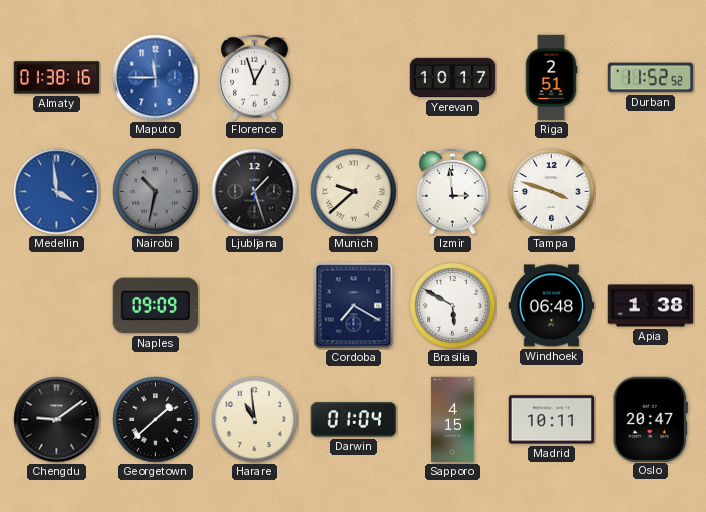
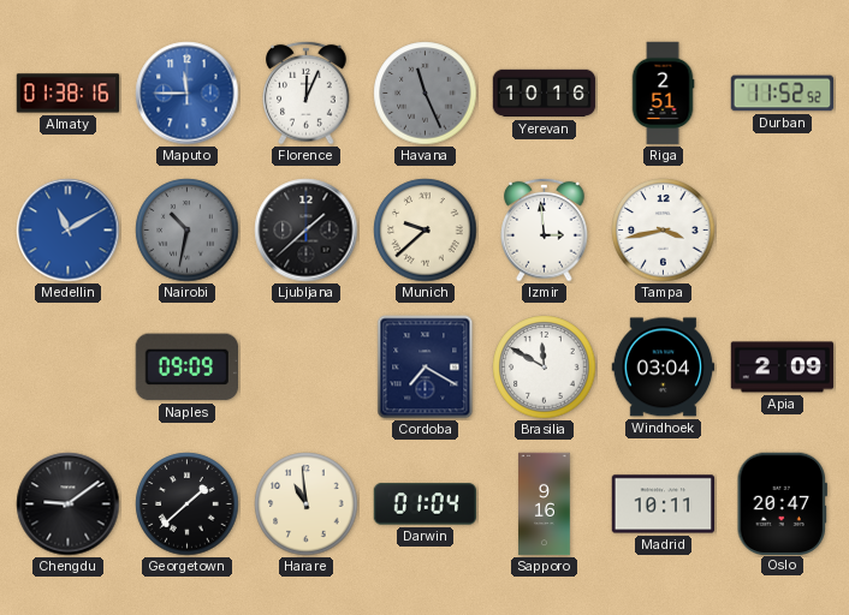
Florence: 12:57 -> 12:04
Havana: none -> 11:26
Yerevan: 10:17 -> 10:16
Medellin: 3:59 -> 11:10
Ljubljana: 1:27 -> 1:38
Tampa: 3:48 -> 3:43
Brasilia: 5:50 -> 11:50
Windhoek: 06:48 -> 03:04
Apia: 1:38 -> 2:09
Sapporo: 4:15 -> 9:16
